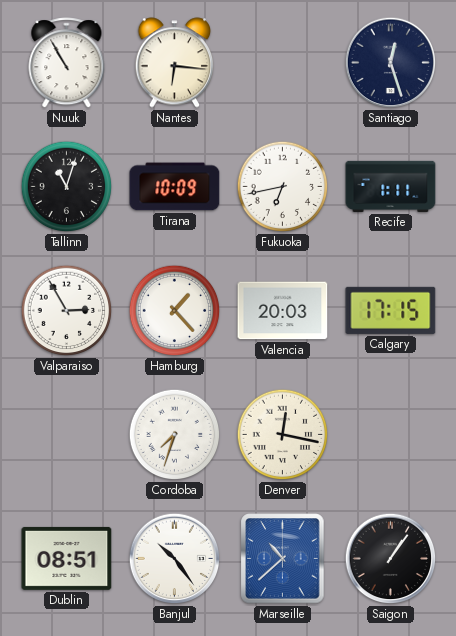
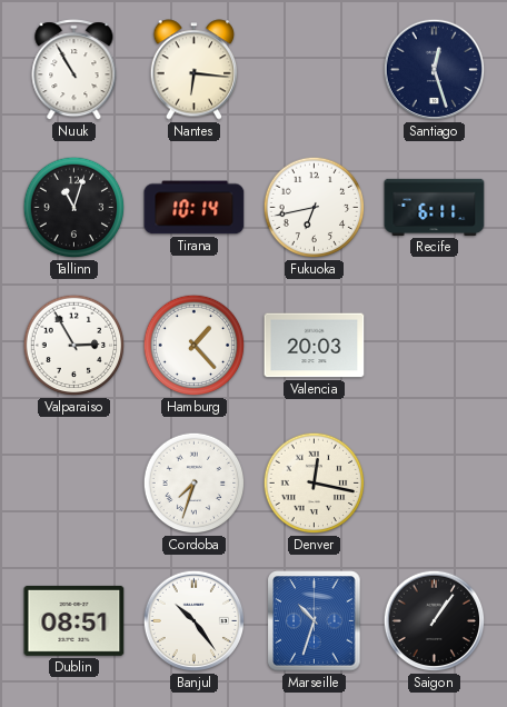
Tirana: 10:09 -> 10:14
Recife: 1:11 -> 6:11
Calgary: 17:15 -> none
Marseille: 10:38 -> 10:33
